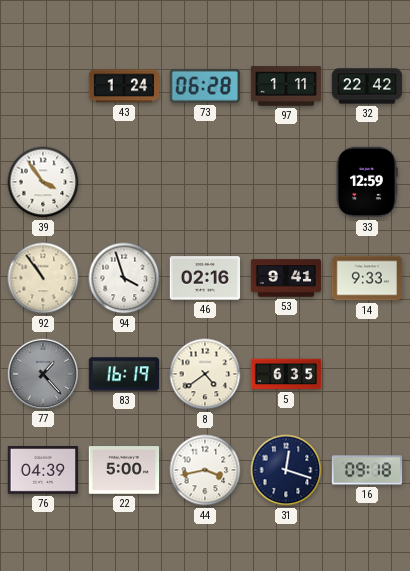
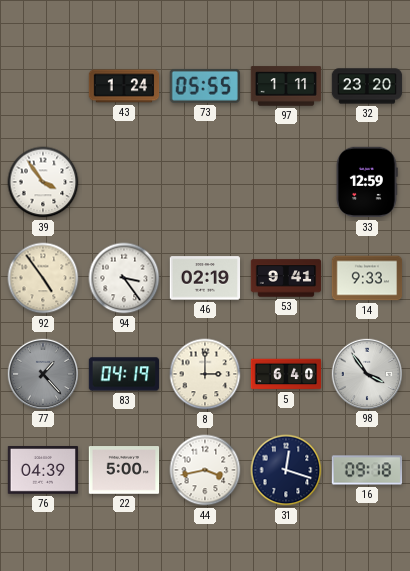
73: 06:28 -> 05:55
32: 22:42 -> 23:20
92: 10:54 -> 4:54
94: 3:57 -> 3:24
46: 02:16 -> 02:19
83: 16:19 -> 04:19
8: 4:39 -> 3:00
5: 6:35 -> 6:40
98: none -> 3:54
